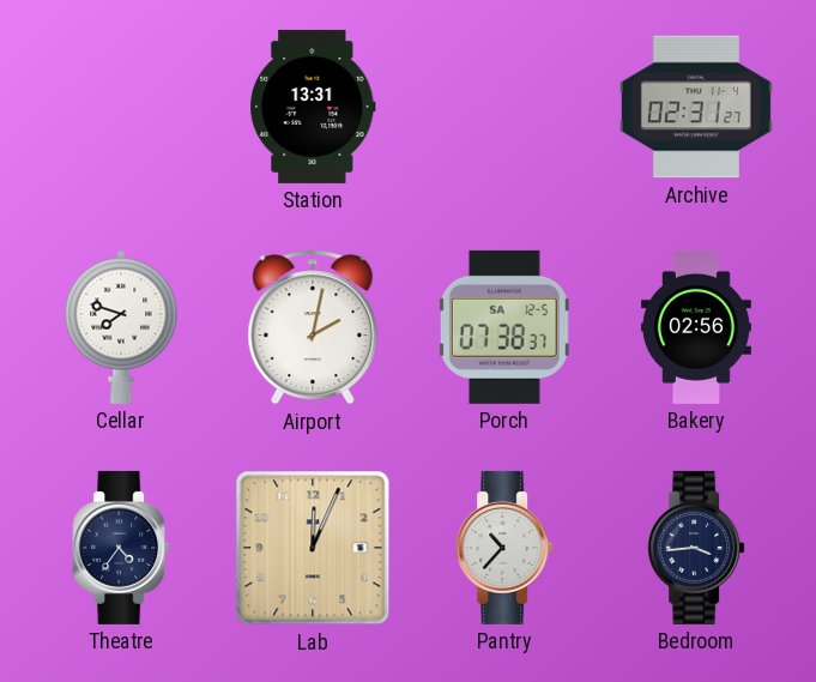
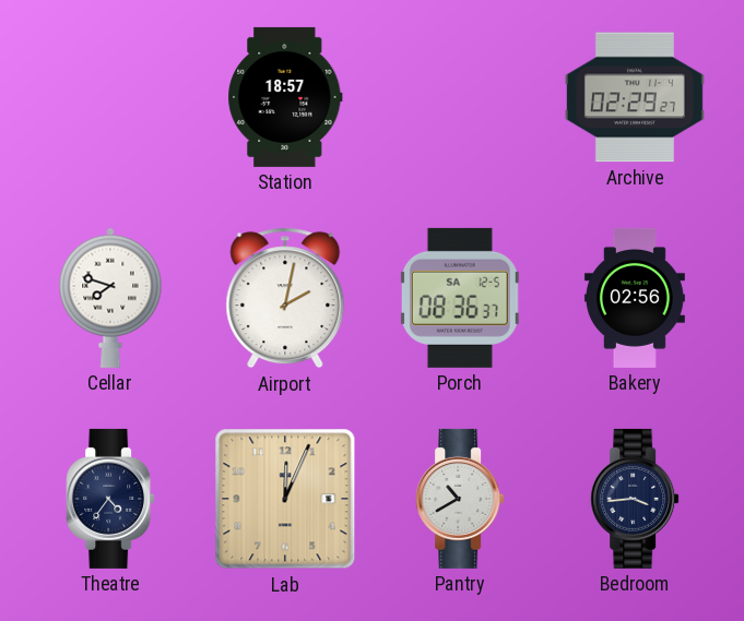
Station: 13:31 -> 18:57
Archive: 02:31 -> 02:29
Porch: 07:38 -> 08:36
Pantry: 10:37 -> 10:40
